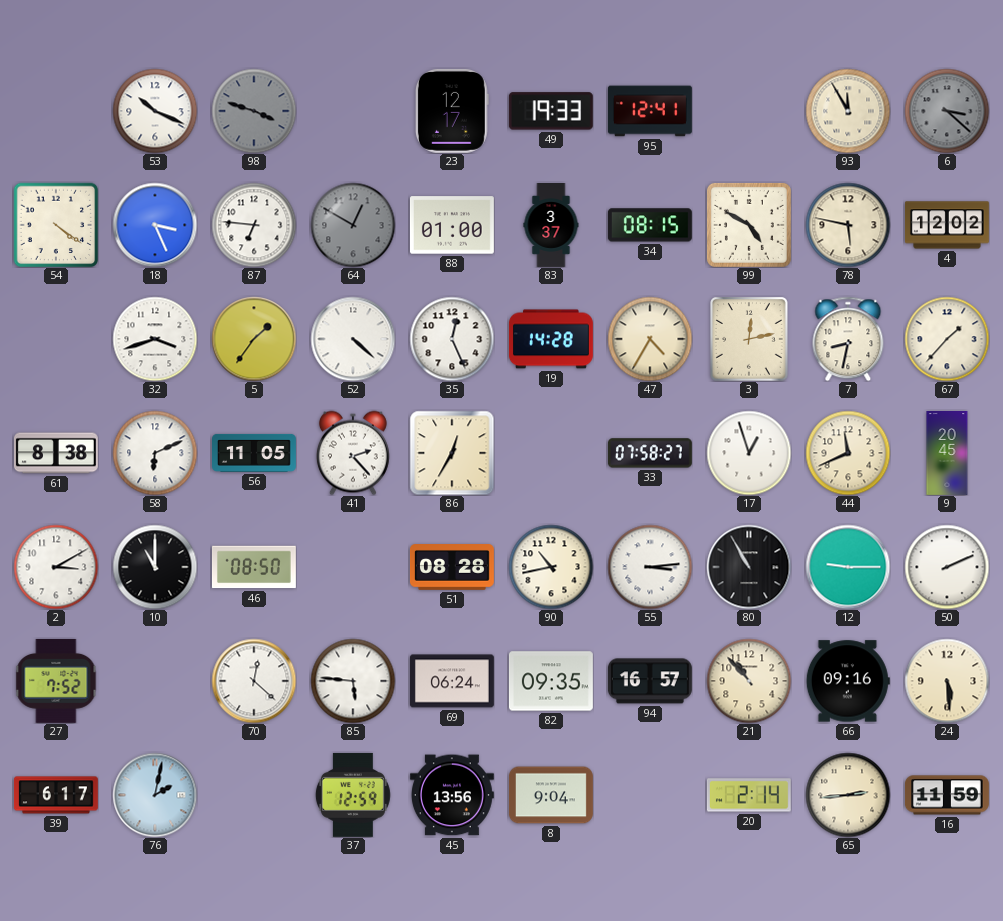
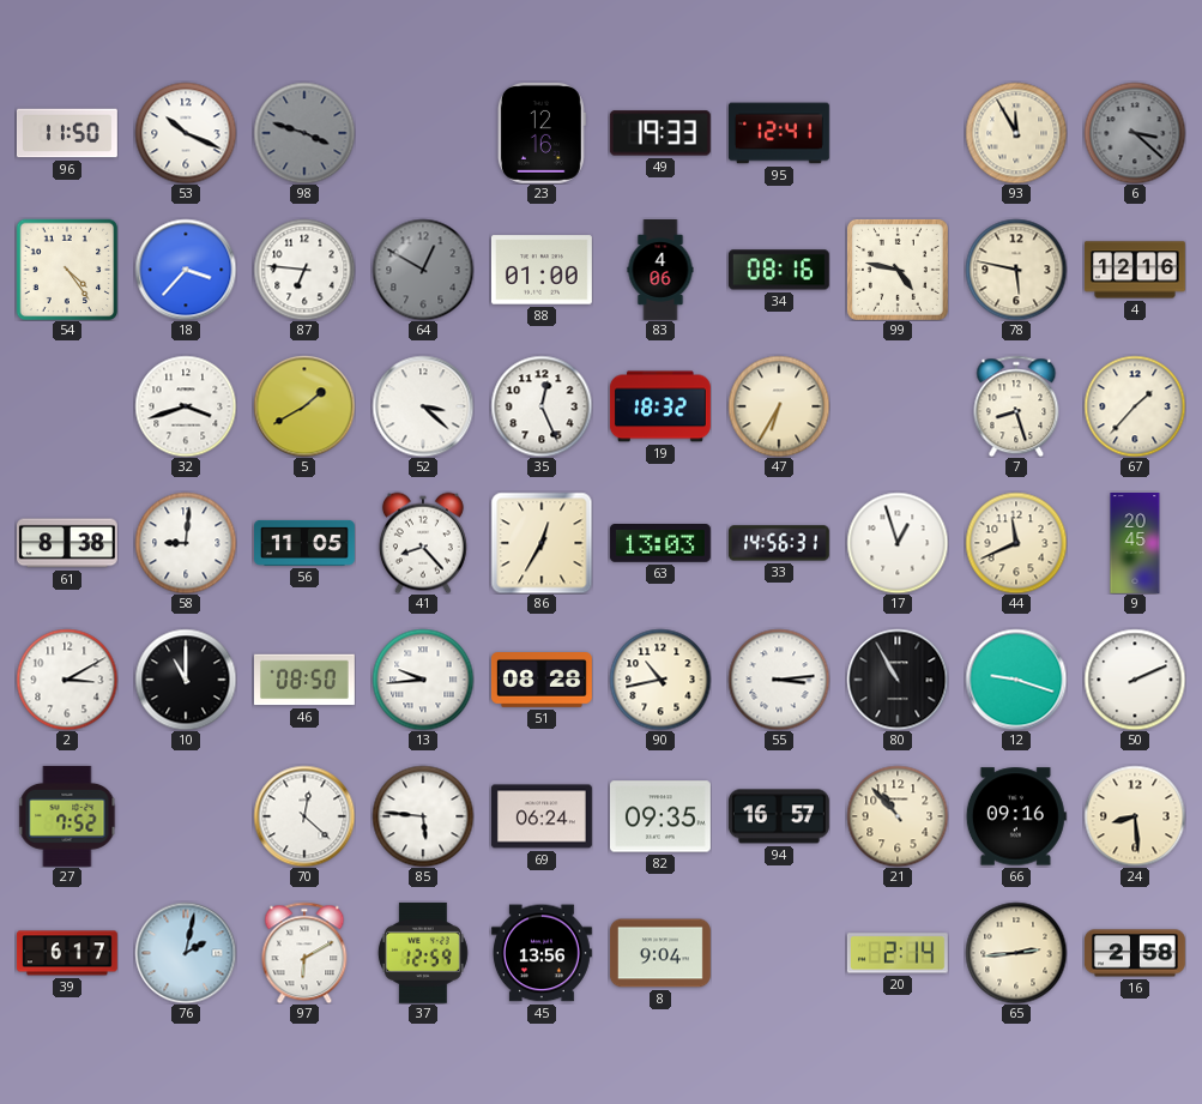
96: none -> 11:50
23: 12:17 -> 12:16
54: 4:21 -> 4:24
18: 3:26 -> 3:37
83: 3:37 -> 4:06
34: 08:15 -> 08:16
99: 4:50 -> 4:47
4: 12:02 -> 12:16
5: 1:36 -> 1:40
52: 4:22 -> 3:22
19: 14:28 -> 18:32
47: 4:35 -> 6:35
3: 12:13 -> none
7: 8:32 -> 8:27
58: 6:11 -> 9:01
41: 2:23 -> 8:23
63: none -> 13:03
33: 07:58 -> 14:56
13: none -> 9:44
12: 9:15 -> 9:18
24: 5:29 -> 8:29
97: none -> 6:10
16: 11:59 -> 2:58
